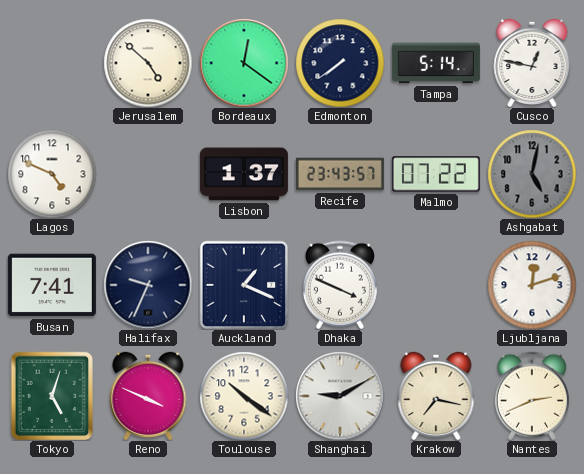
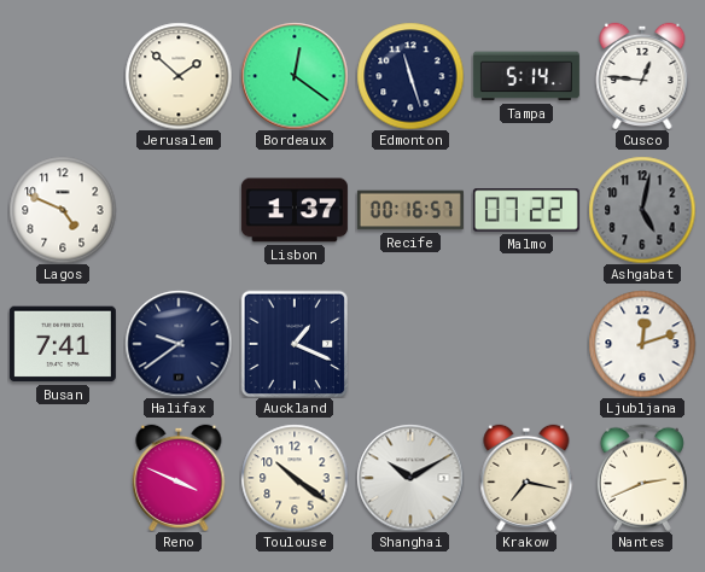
Jerusalem: 4:52 -> 1:52
Edmonton: 7:39 -> 11:27
Cusco: 12:47 -> 12:46
Recife: 23:43 -> 00:16
Halifax: 9:34 -> 9:39
Dhaka: 3:49 -> none
Tokyo: 5:03 -> none
Shanghai: 9:10 -> 10:10
